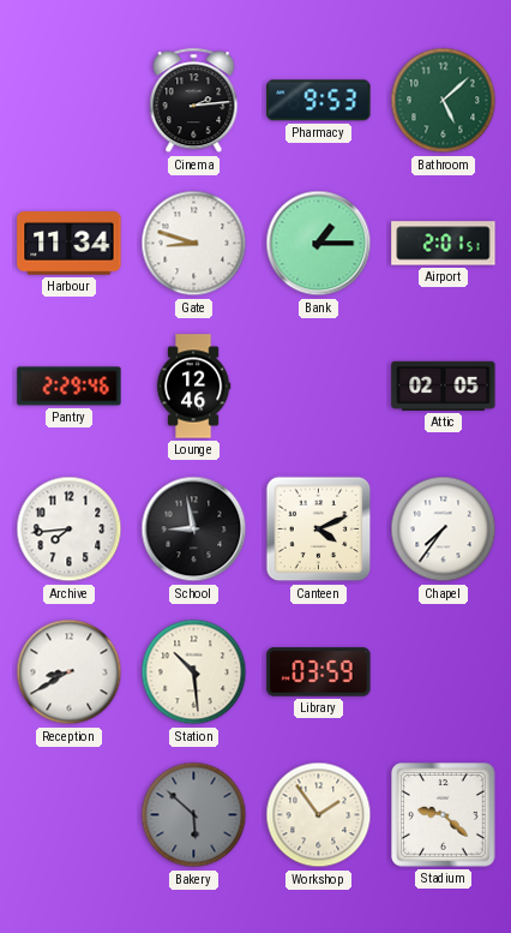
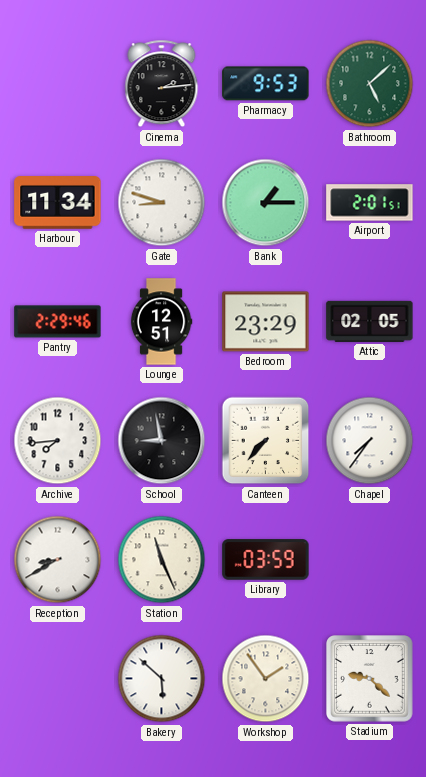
Lounge: 12:46 -> 12:51
Bedroom: none -> 23:29
Canteen: 4:11 -> 7:37
Station: 10:29 -> 11:26
Bakery dial: grey -> white
